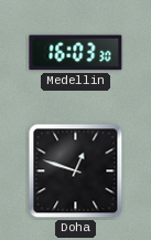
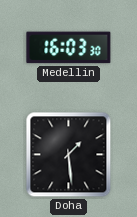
Doha: 12:48 -> 1:29
